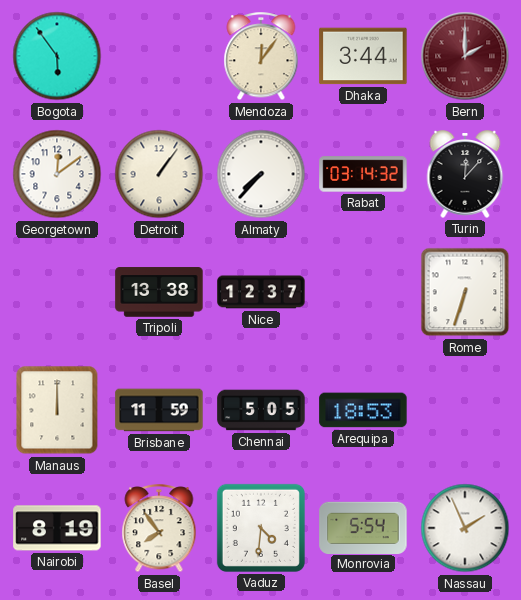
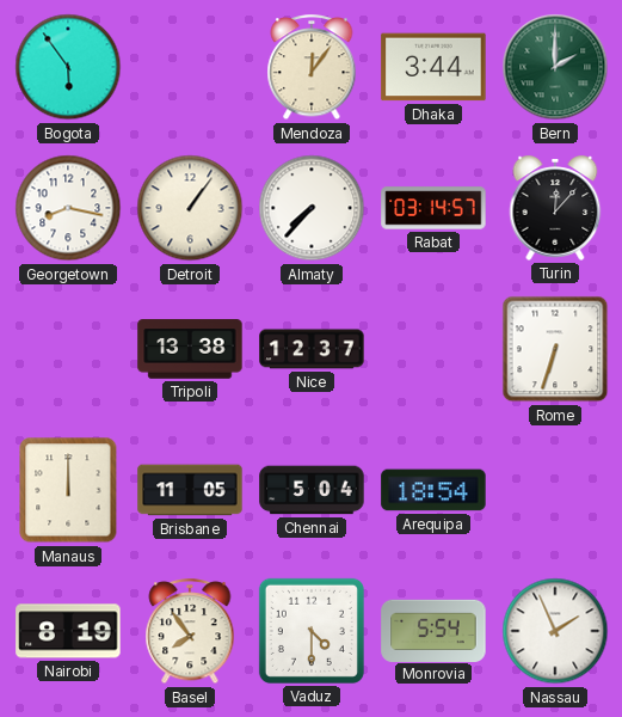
Bern dial: burgundy -> green
Georgetown: 12:09 -> 8:17
Rabat: 03:14:32 -> 03:14:57
Brisbane: 11:59 -> 11:05
Chennai: 5:05 -> 5:04
Arequipa: 18:53 -> 18:54
Vaduz: 4:31 -> 4:30
